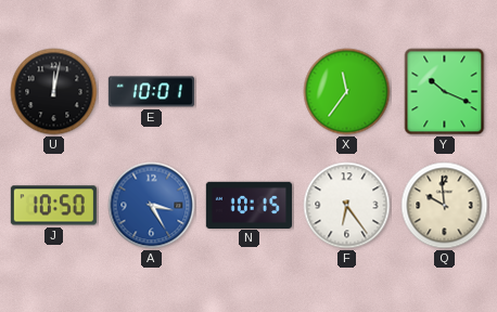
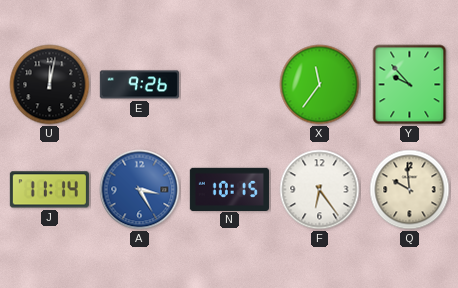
E: 10:01 -> 9:26
Y: 10:19 -> 9:53
J: 10:50 -> 11:14
